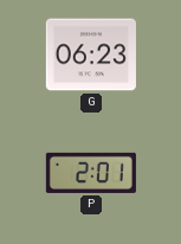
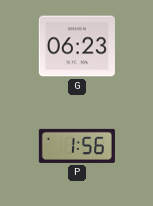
P: 2:01 -> 1:56
